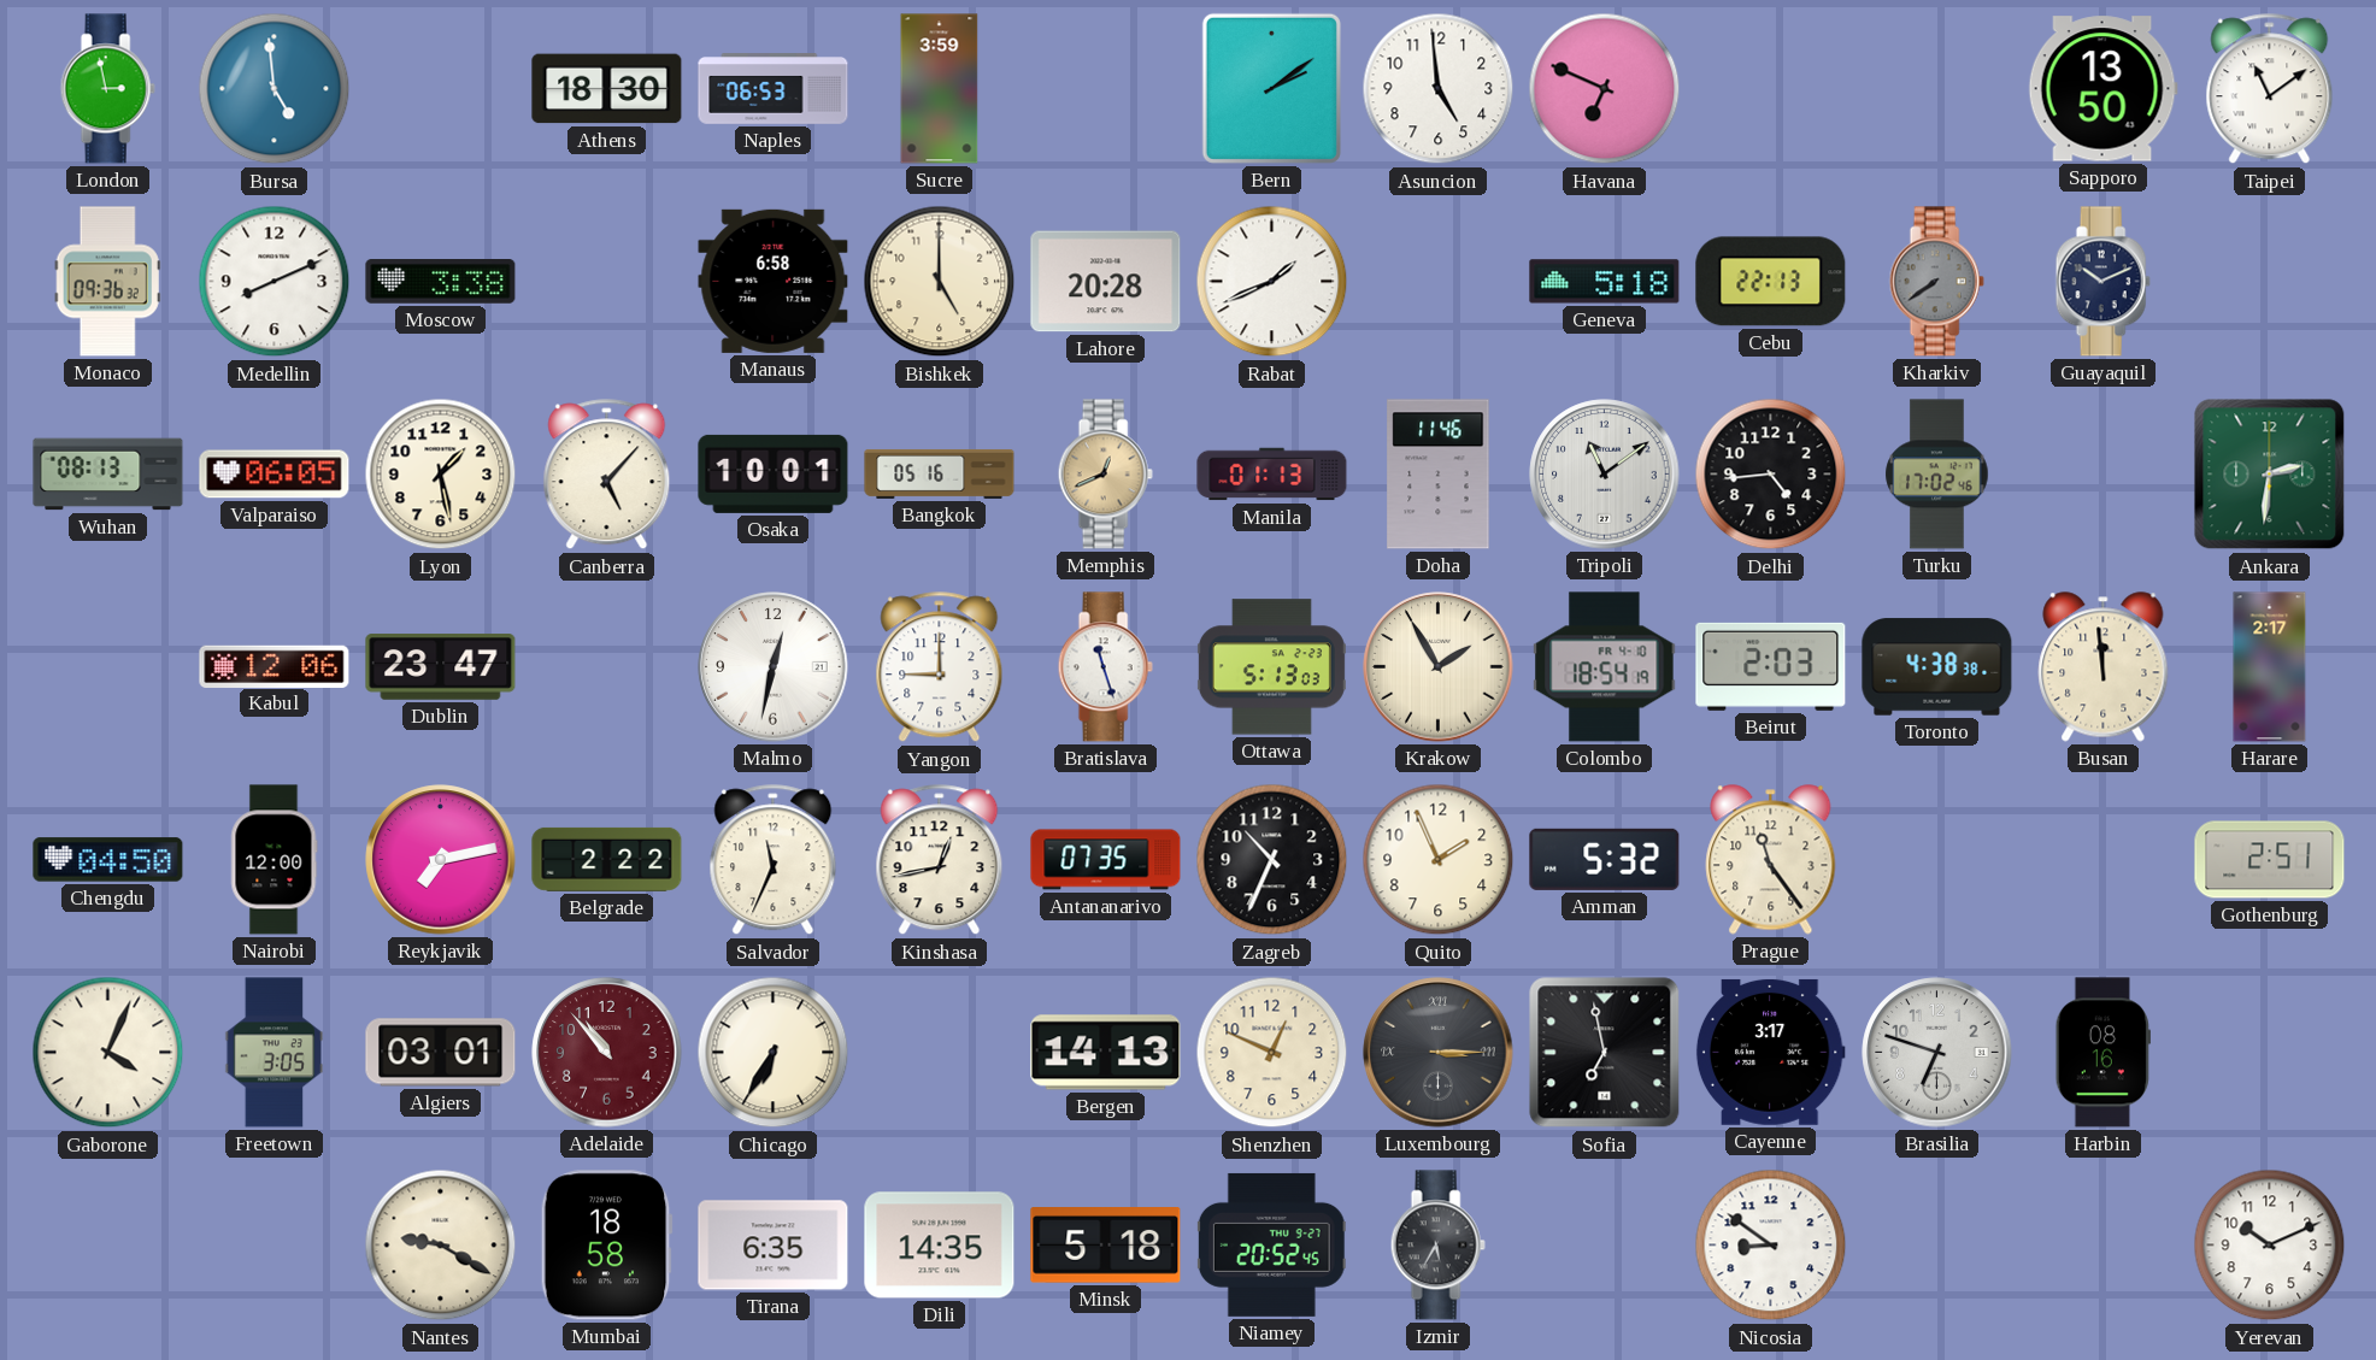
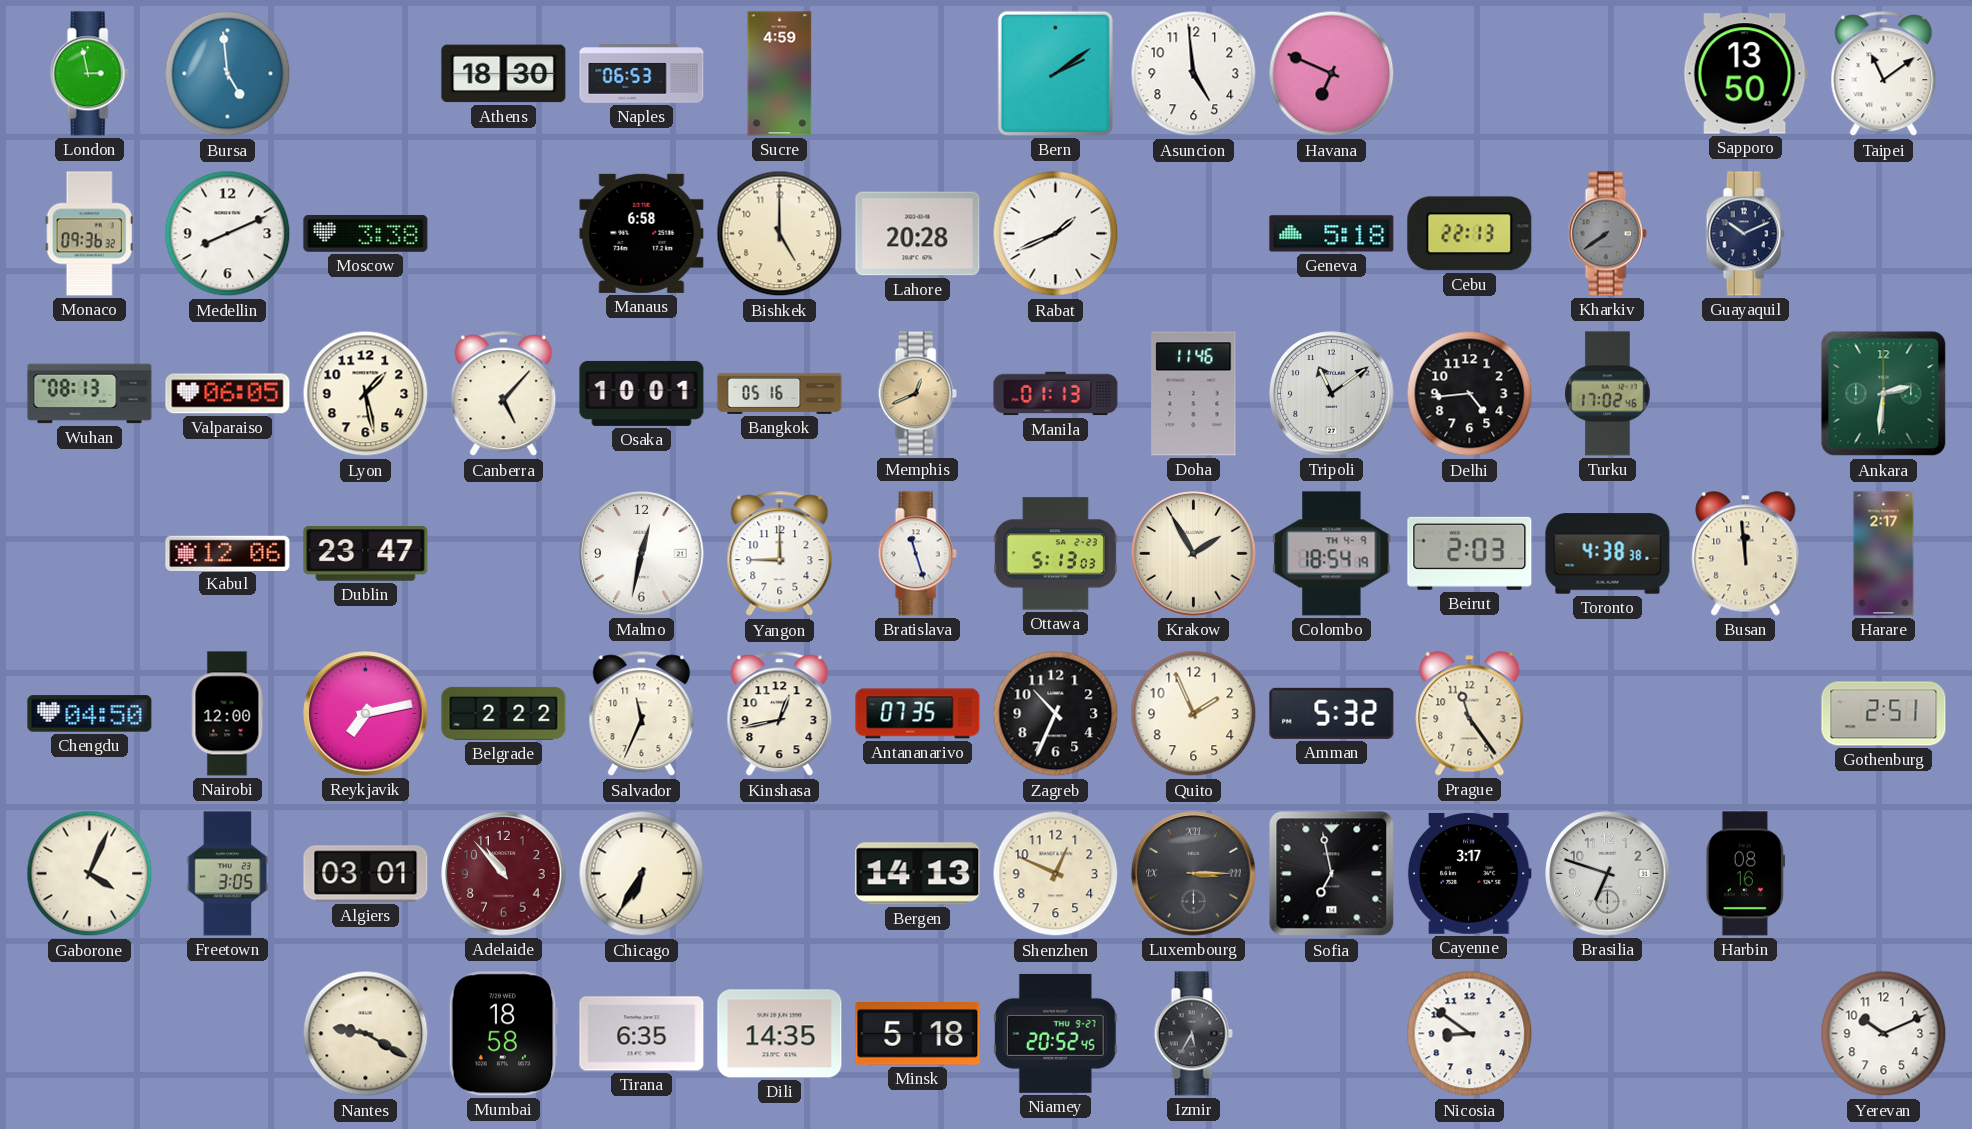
Sucre: 3:59 -> 4:59
Colombo date: FR 4-10 -> TH 4-9
